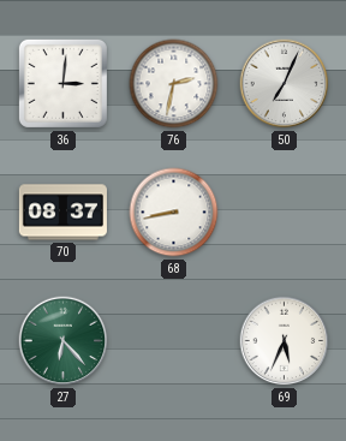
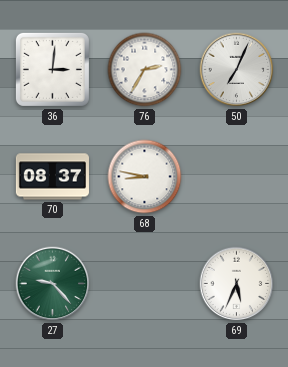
76: 2:32 -> 2:35
68: 8:43 -> 8:47
27: 6:23 -> 9:23
